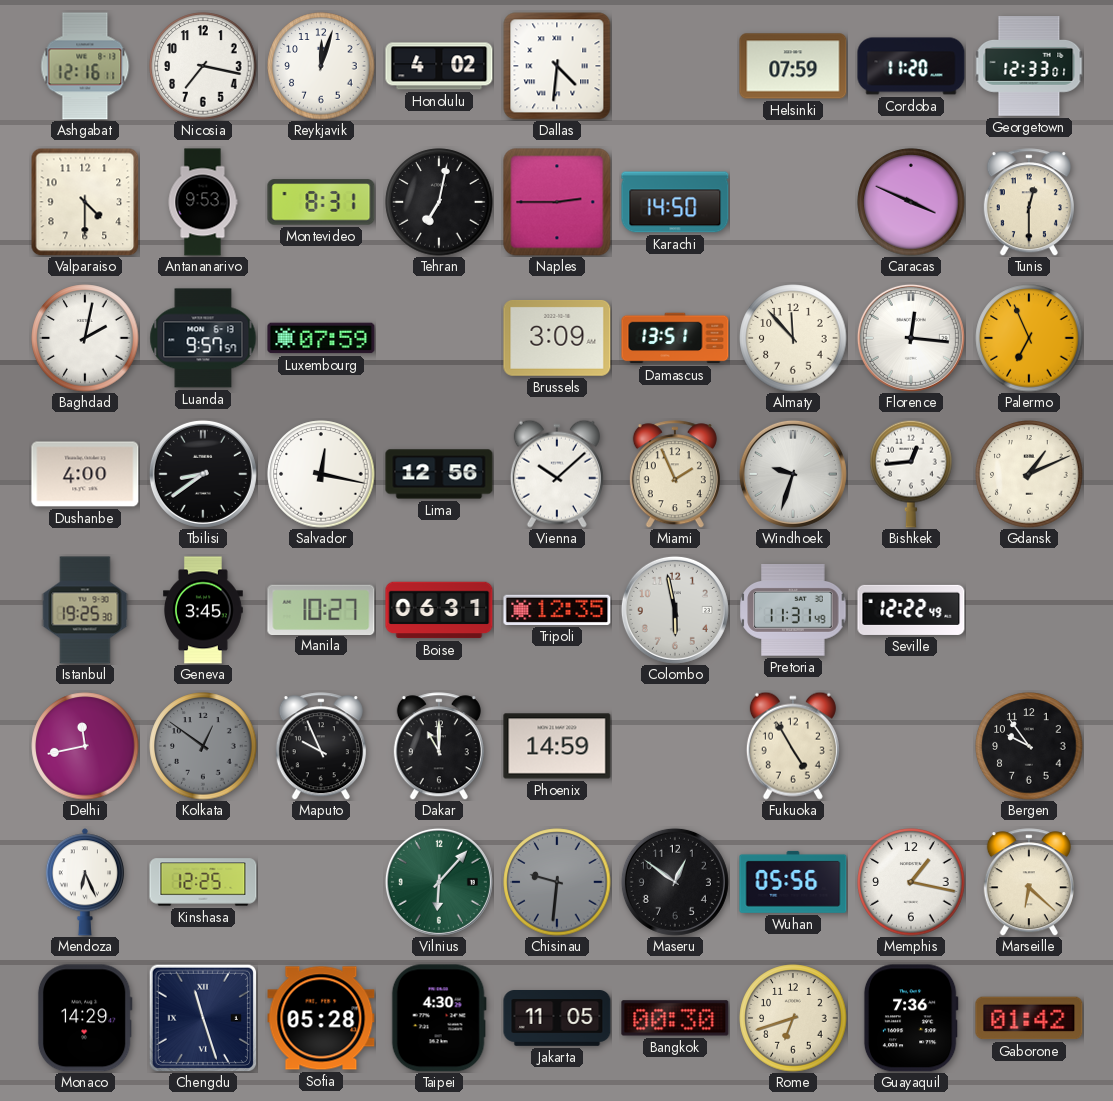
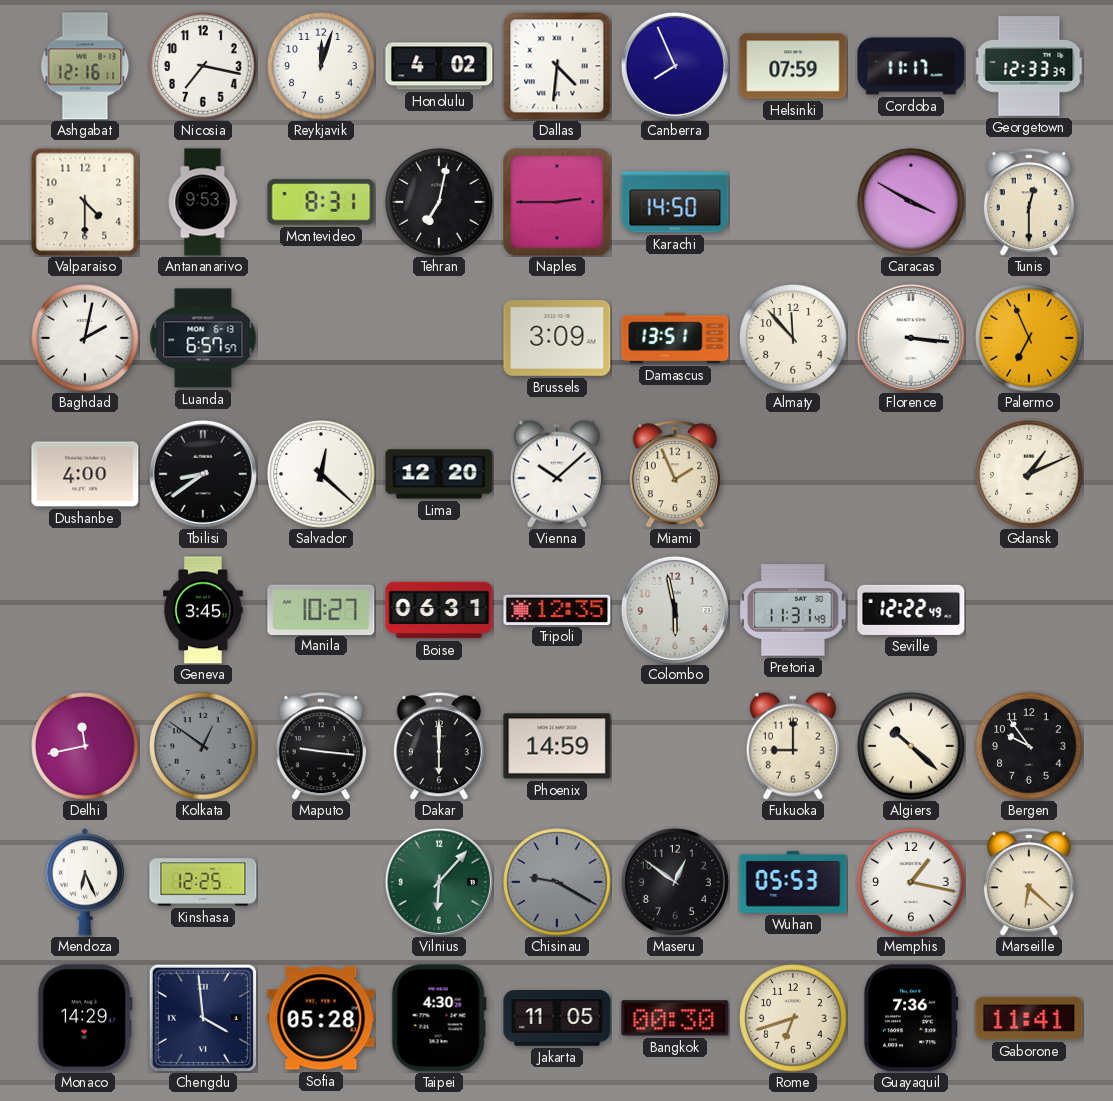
Canberra: none -> 7:56
Cordoba: 11:20 -> 11:17
Georgetown: 12:33:01 -> 12:33:39
Caracas: 3:49 -> 3:50
Luanda: 9:57 -> 6:57
Luxembourg: 07:59 -> none
Florence: 12:16 -> 3:16
Salvador: 12:17 -> 12:22
Lima: 12:56 -> 12:20
Windhoek: 9:33 -> none
Bishkek: 12:44 -> none
Istanbul: 19:25 -> none
Maputo: 9:56 -> 9:16
Dakar: 11:00 -> 6:00
Fukuoka: 4:55 -> 9:00
Algiers: none -> 10:22
Chisinau: 9:31 -> 9:20
Wuhan: 05:56 -> 05:53
Chengdu: 11:27 -> 3:59
Gaborone: 01:42 -> 11:41
